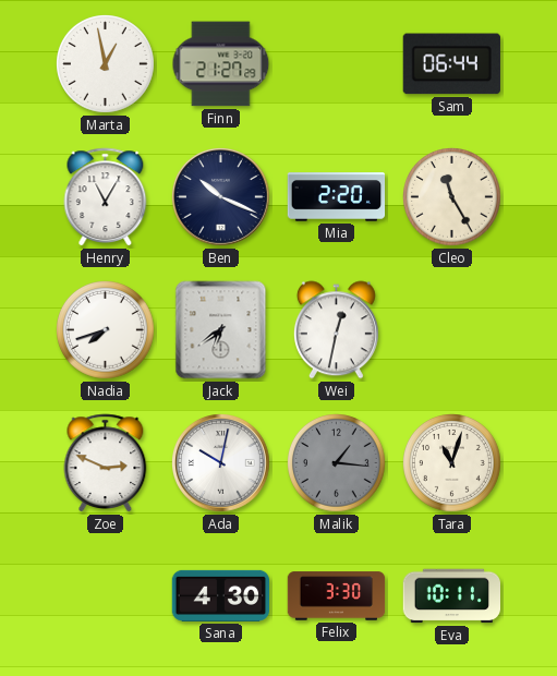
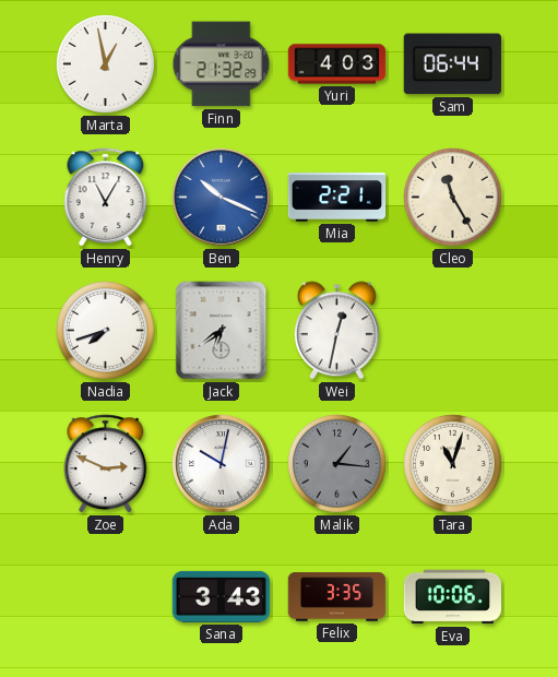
Finn: 21:27 -> 21:32
Yuri: none -> 4:03
Ben dial: navy -> blue
Mia: 2:20 -> 2:21
Sana: 4:30 -> 3:43
Felix: 3:30 -> 3:35
Eva: 10:11 -> 10:06
